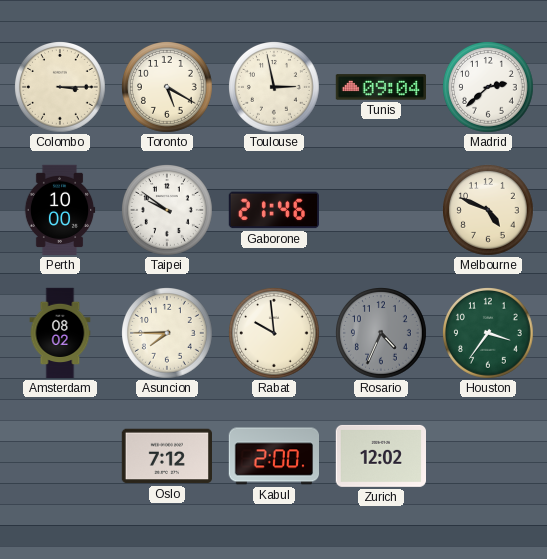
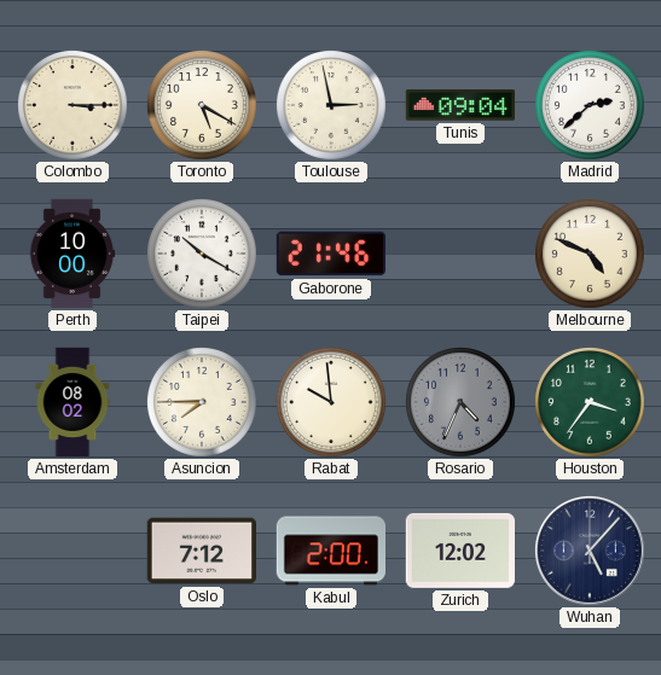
Taipei: 9:51 -> 10:20
Wuhan: none -> 5:07
